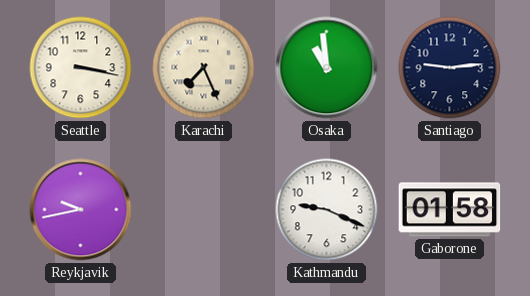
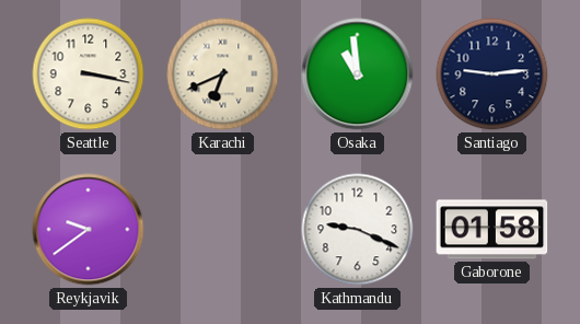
Karachi: 7:26 -> 6:41
Reykjavik: 9:43 -> 9:39
